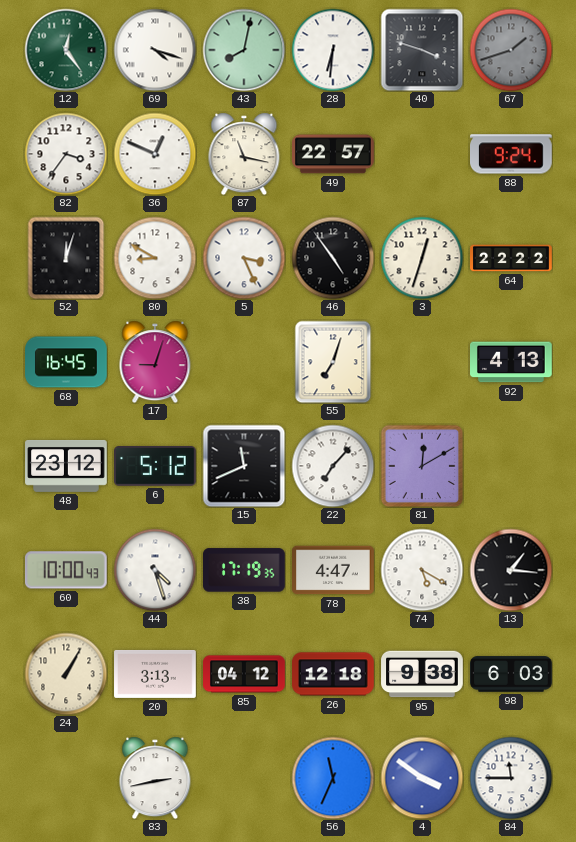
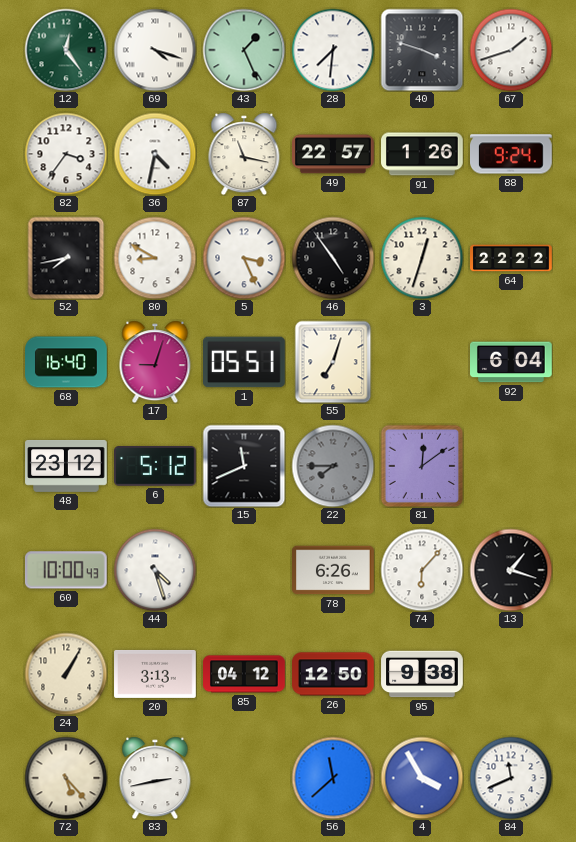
43: 8:02 -> 1:26
28: 6:31 -> 7:31
67 dial: grey -> white
36: 12:49 -> 4:32
91: none -> 1:26
52: 12:03 -> 7:43
68: 16:45 -> 16:40
1: none -> 05:51
92: 4:13 -> 6:04
22: 7:07 -> 7:45
22 dial: white -> grey
81: 12:10 -> 12:09
38: 17:19 -> none
78: 4:47 -> 6:26
74: 5:20 -> 6:07
13: 1:16 -> 1:18
26: 12:18 -> 12:50
98: 6:03 -> none
72: none -> 5:23
56: 11:34 -> 11:38
4: 3:51 -> 3:55
84: 11:45 -> 11:41
